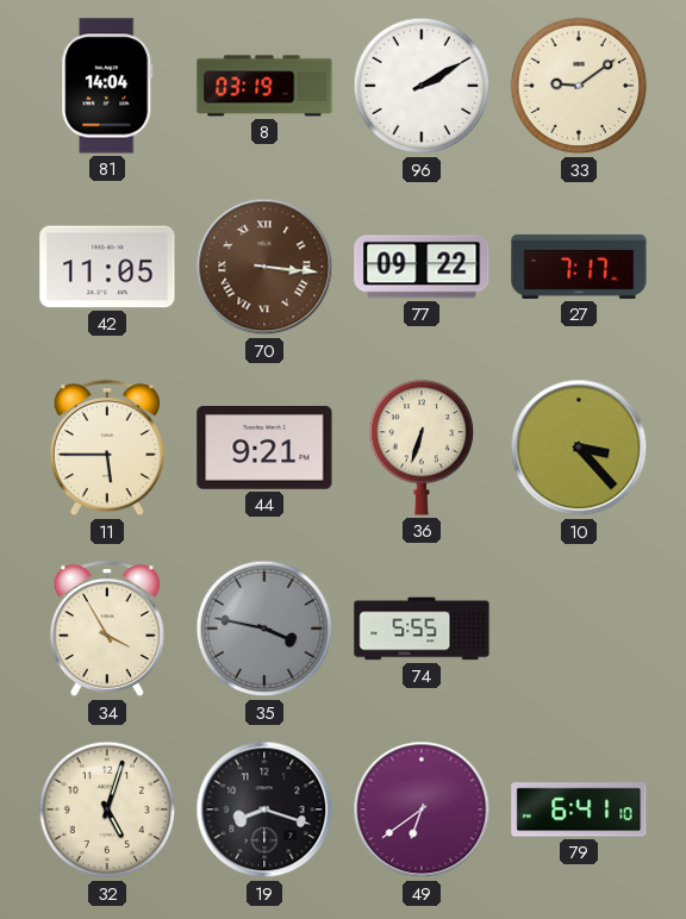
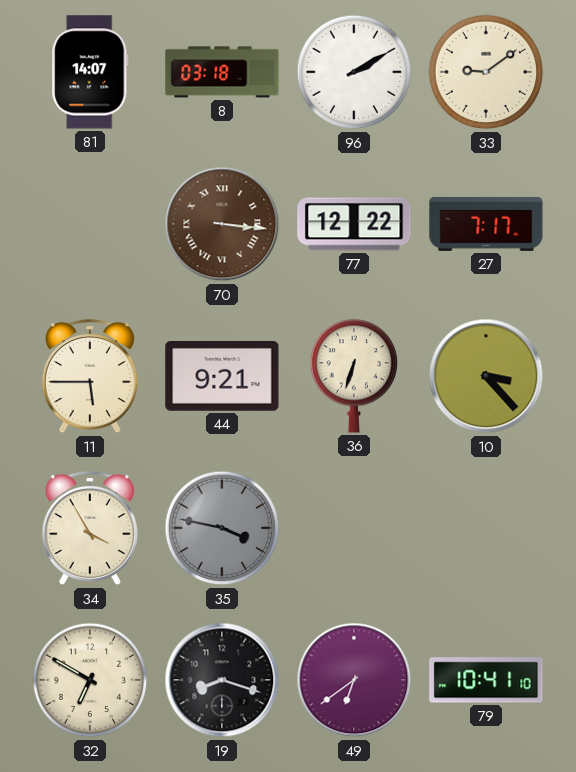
81: 14:04 -> 14:07
8: 03:19 -> 03:18
42: 11:05 -> none
77: 09:22 -> 12:22
74: 5:55 -> none
32: 5:03 -> 6:50
79: 6:41 -> 10:41
